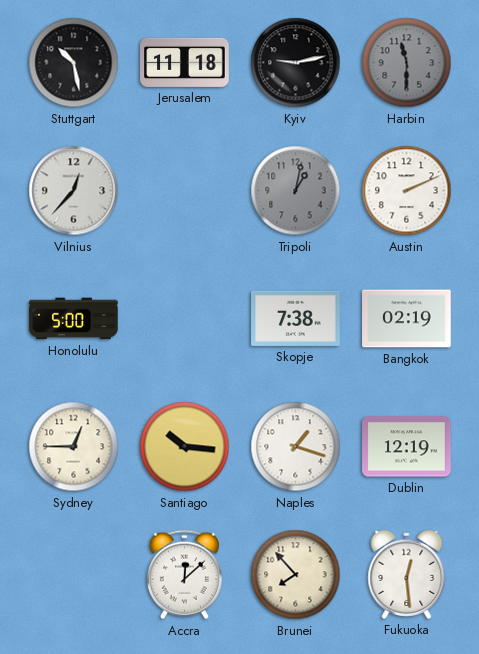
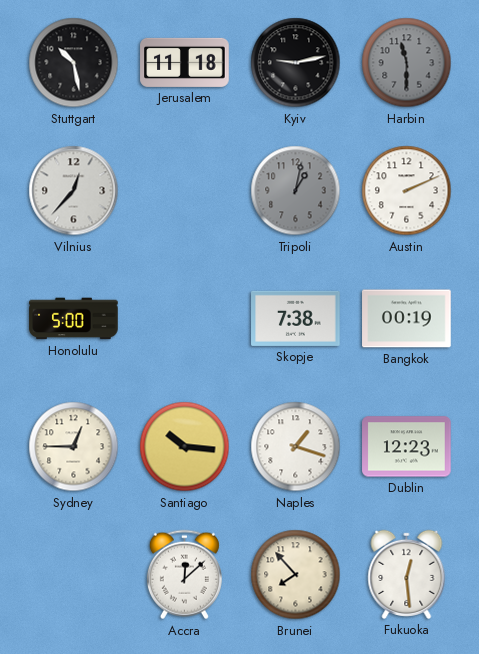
Bangkok: 02:19 -> 00:19
Dublin: 12:19 -> 12:23
